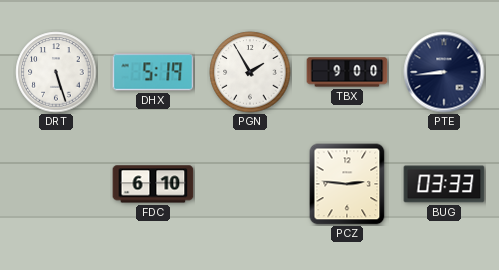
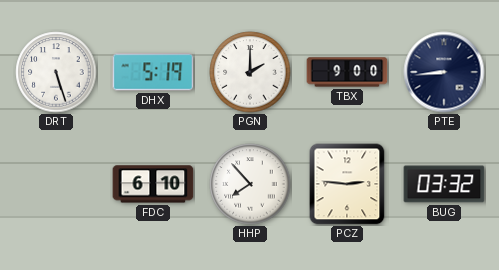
PGN: 1:55 -> 2:00
HHP: none -> 7:53
BUG: 03:33 -> 03:32
